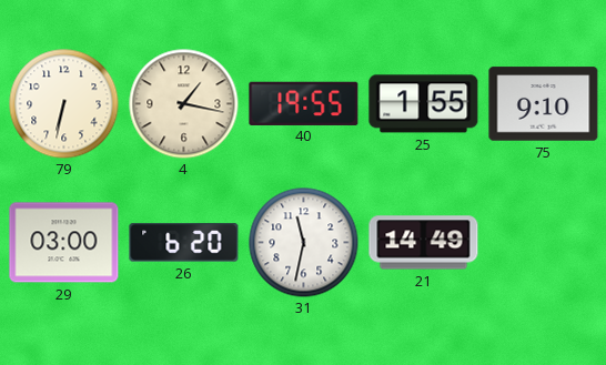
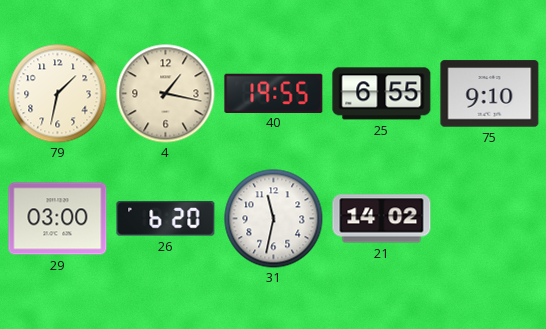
79: 6:32 -> 1:32
25: 1:55 -> 6:55
21: 14:49 -> 14:02
